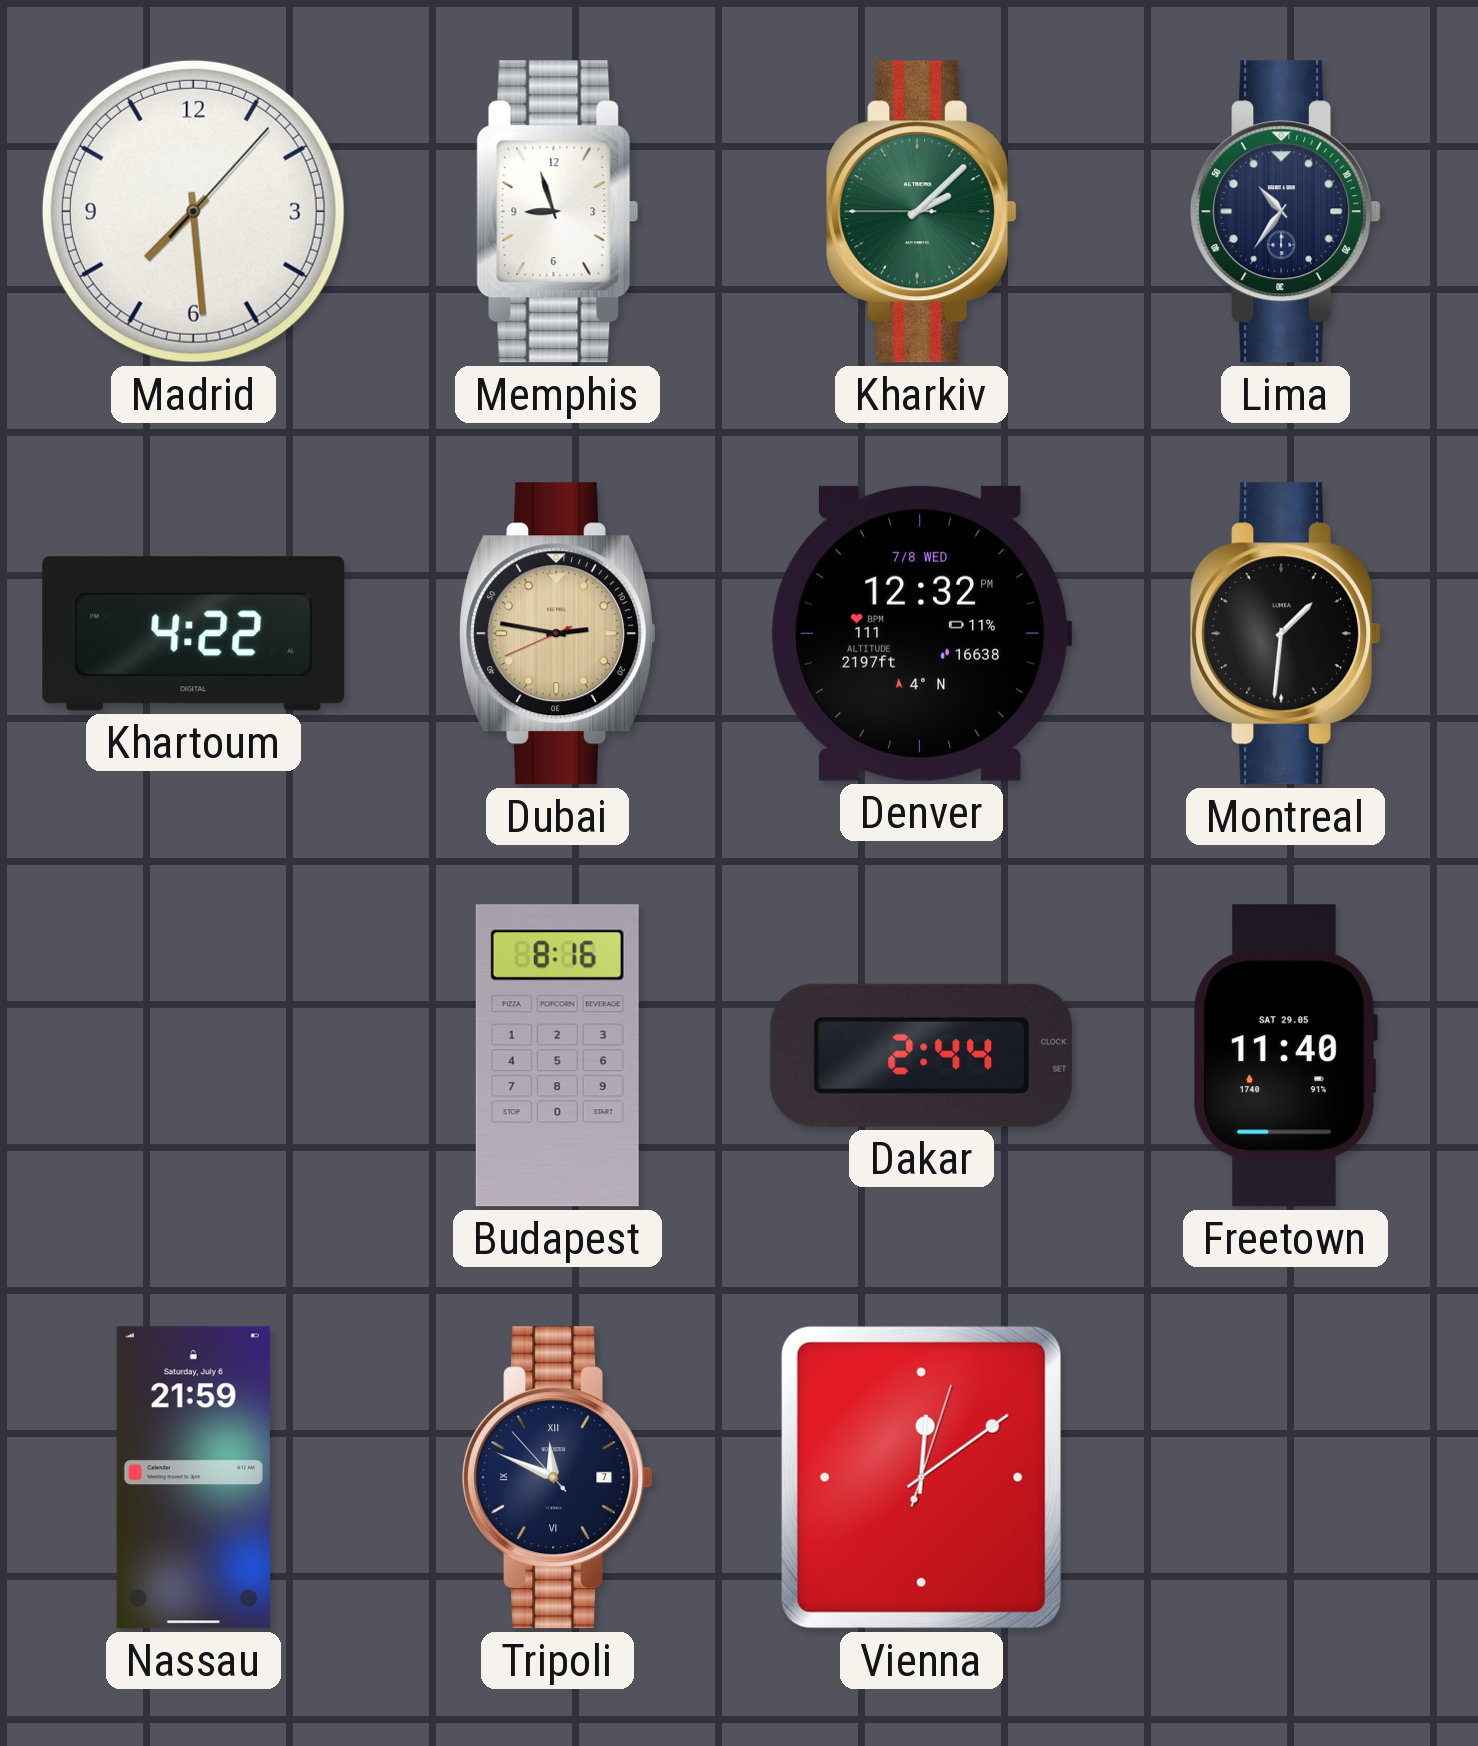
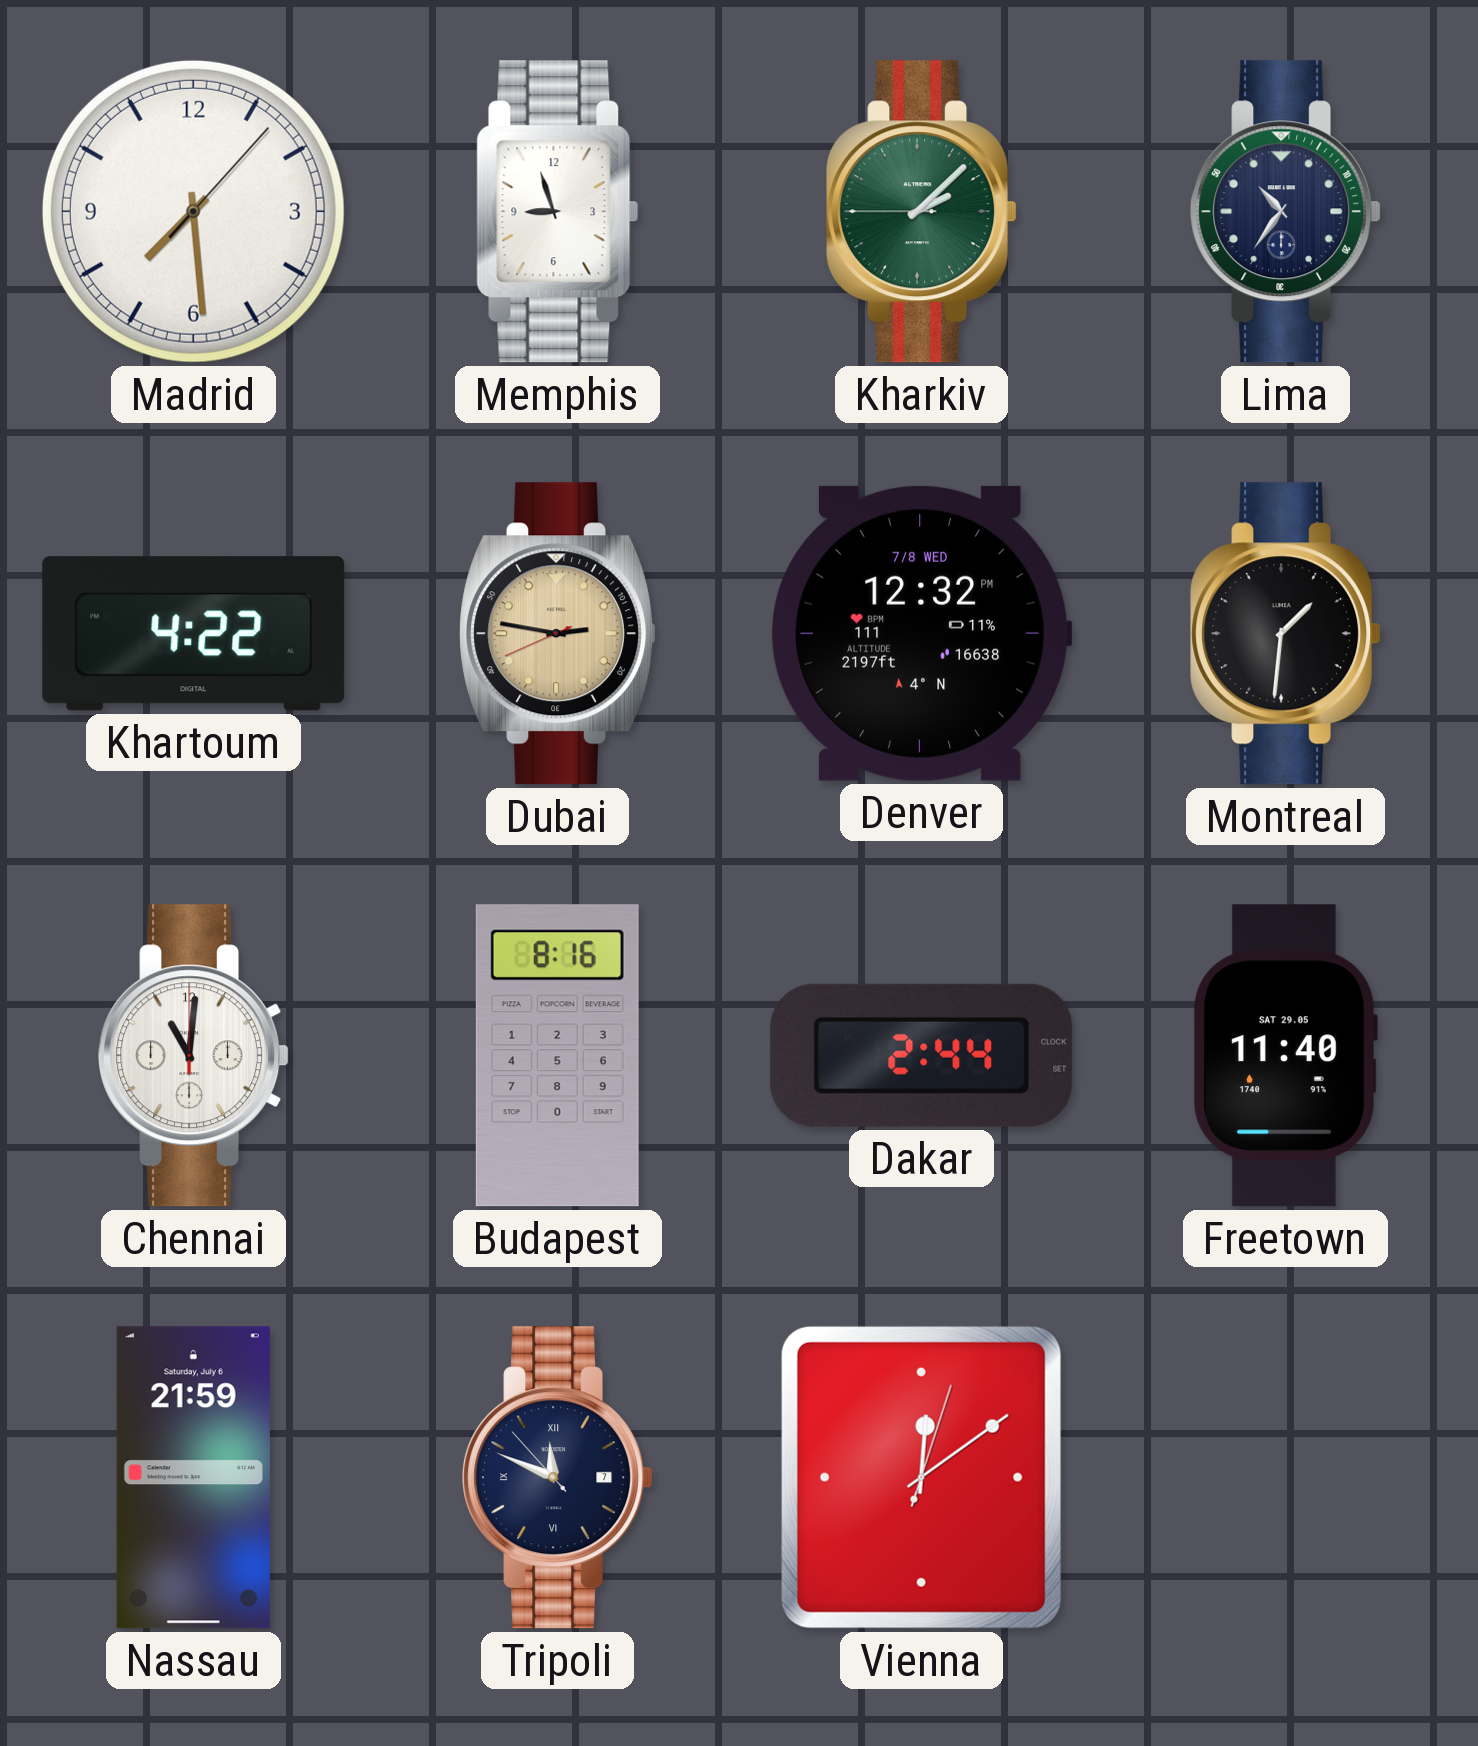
Chennai: none -> 11:01
